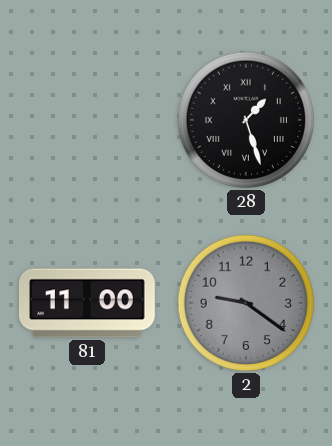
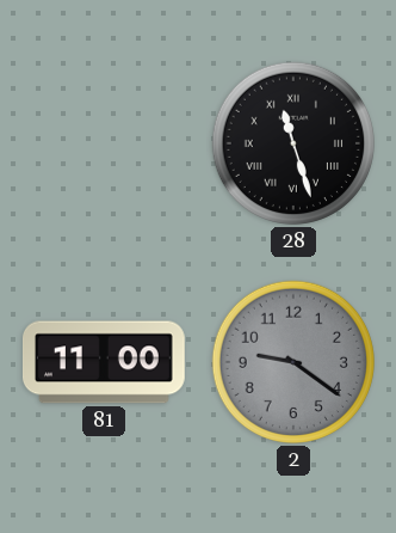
28: 1:27 -> 11:27
